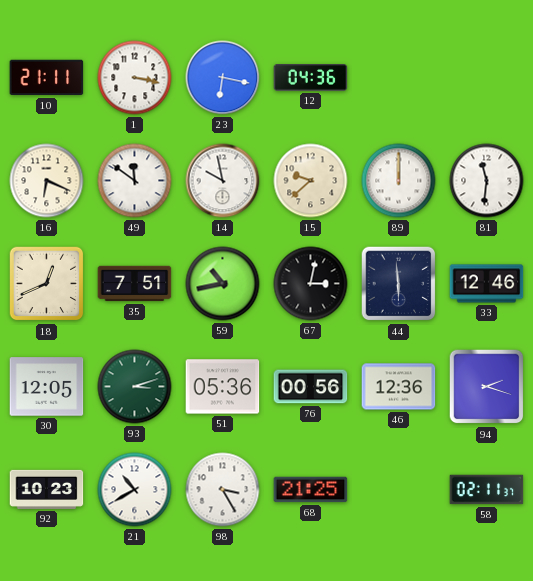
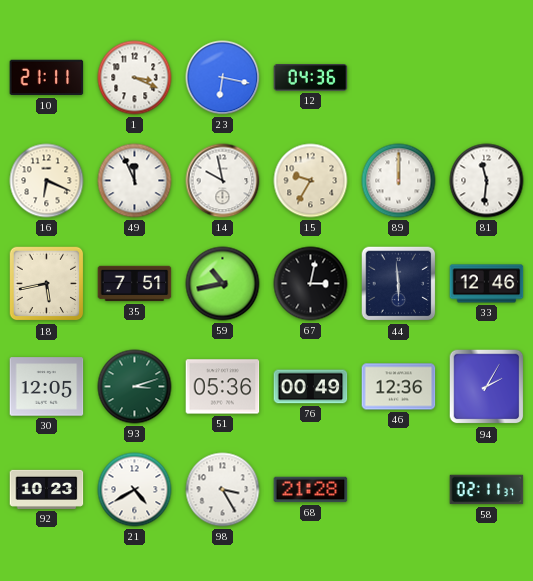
1: 3:17 -> 3:19
49: 11:51 -> 11:56
15: 9:38 -> 9:35
18: 12:41 -> 5:43
76: 00:56 -> 00:49
94: 2:18 -> 2:05
21: 10:40 -> 4:40
68: 21:25 -> 21:28
